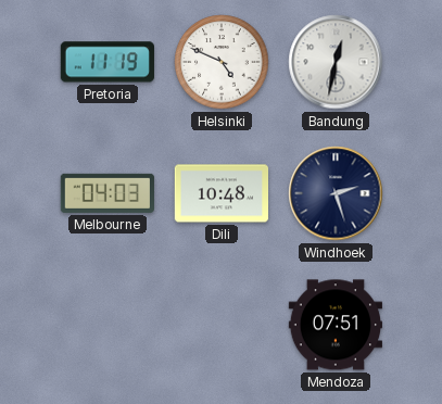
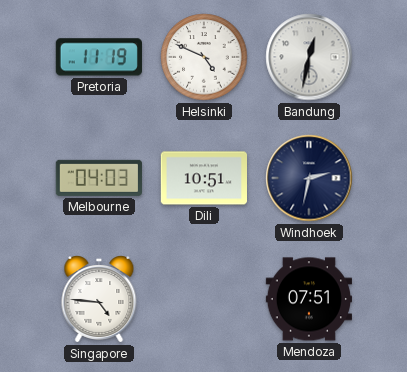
Dili: 10:48 -> 10:51
Windhoek: 2:27 -> 2:32
Singapore: none -> 4:46
